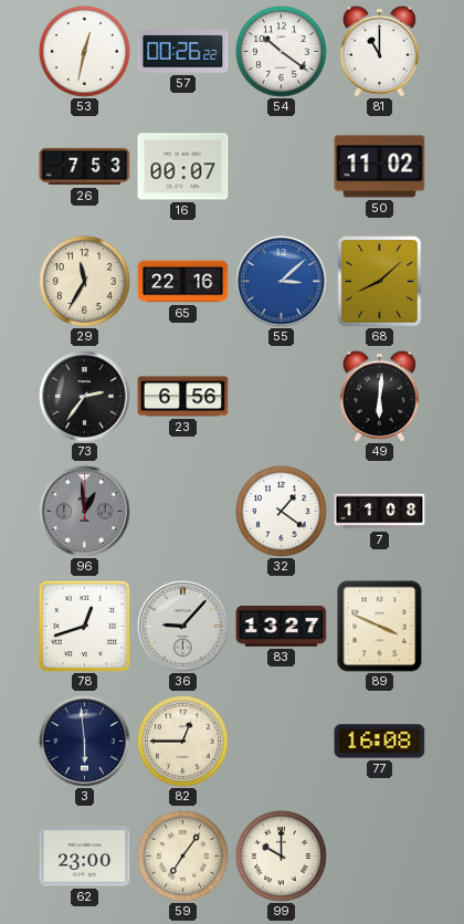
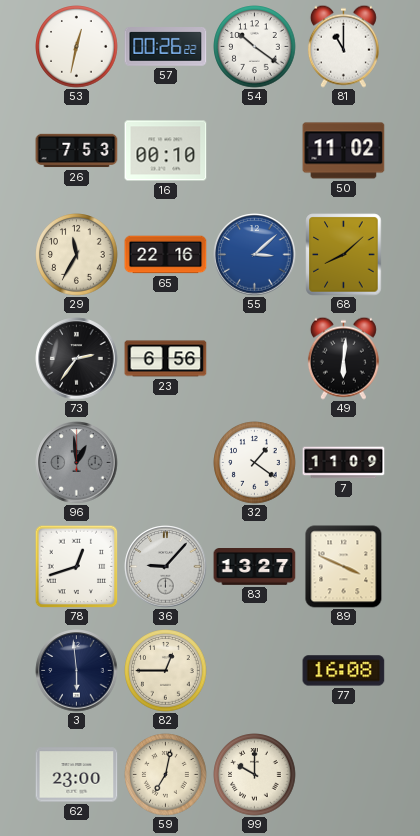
16: 00:07 -> 00:10
7: 11:08 -> 11:09
59: 7:06 -> 7:02
